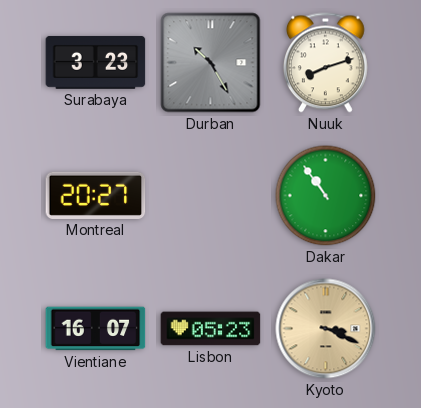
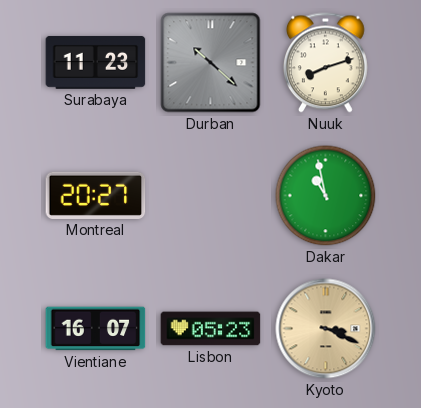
Surabaya: 3:23 -> 11:23
Durban: 10:25 -> 10:22
Dakar: 10:54 -> 10:58
